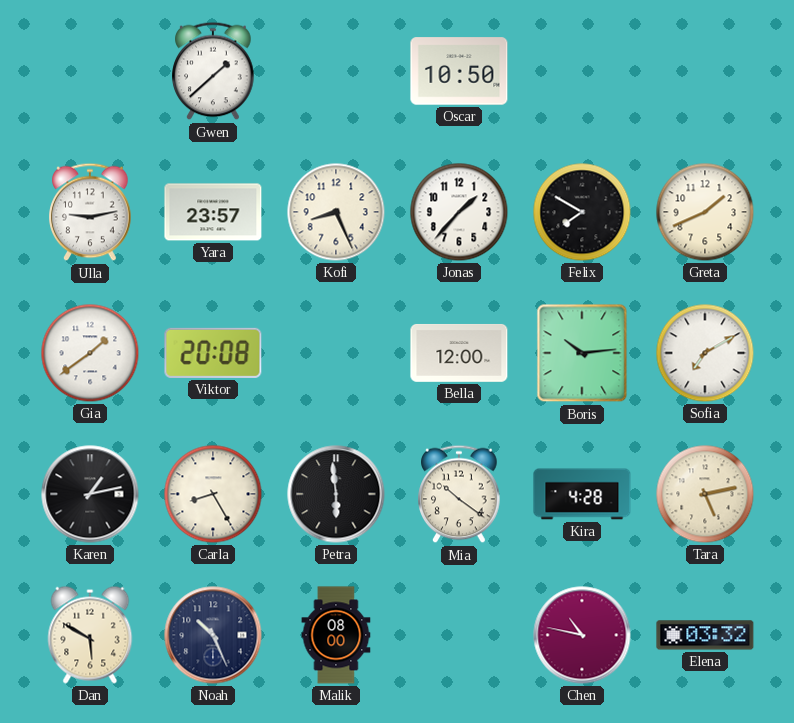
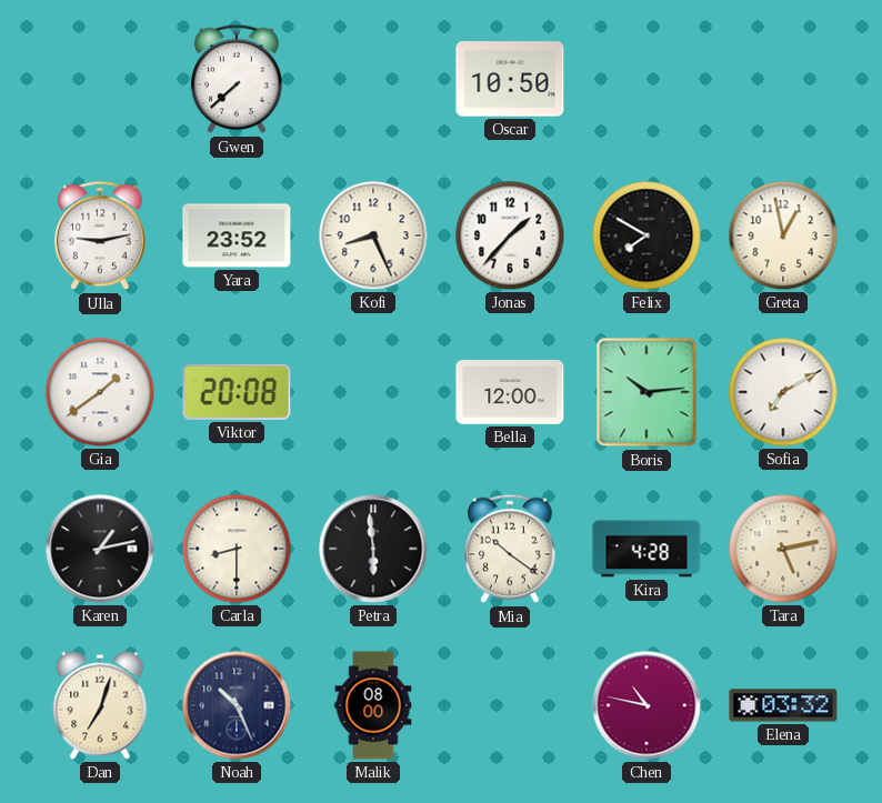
Gwen: 1:38 -> 7:38
Yara: 23:57 -> 23:52
Greta: 1:41 -> 12:58
Carla: 8:25 -> 8:30
Dan: 5:50 -> 7:03
